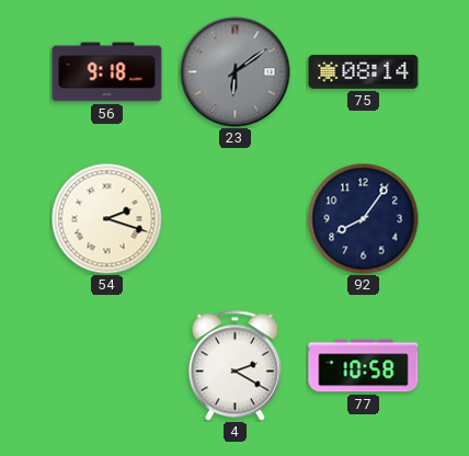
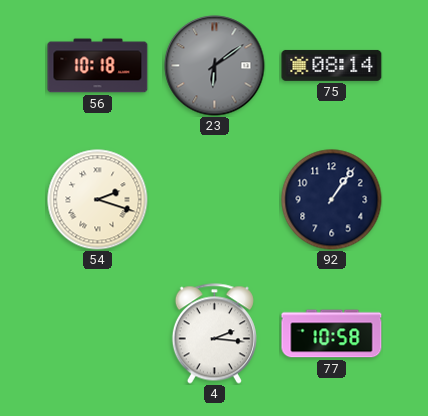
56: 9:18 -> 10:18
92: 8:06 -> 1:06
4: 2:20 -> 2:16
